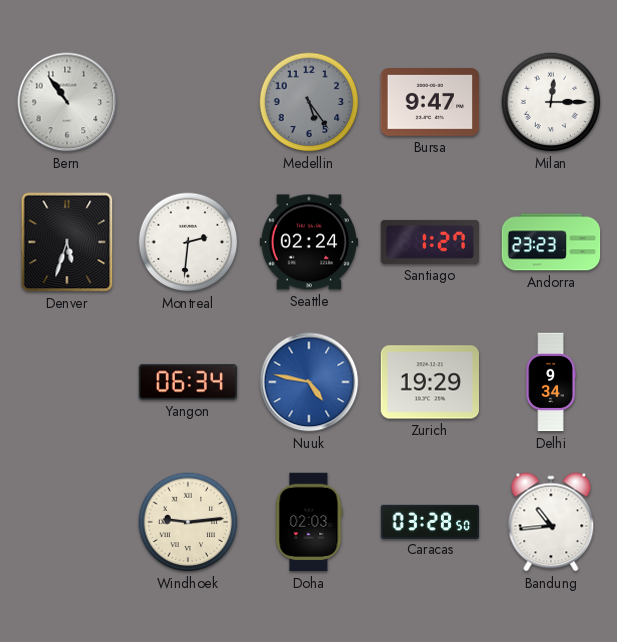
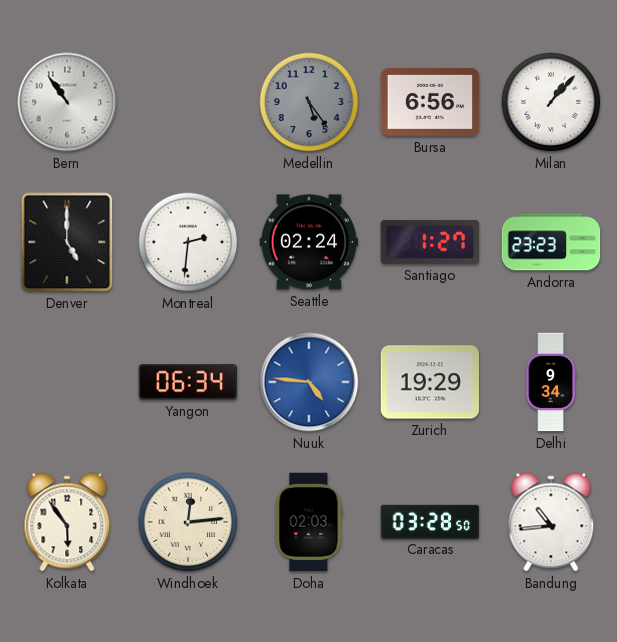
Bursa: 9:47 -> 6:56
Milan: 12:15 -> 1:07
Denver: 5:33 -> 5:00
Nuuk: 4:47 -> 4:46
Kolkata: none -> 5:54
Windhoek: 9:14 -> 12:14
